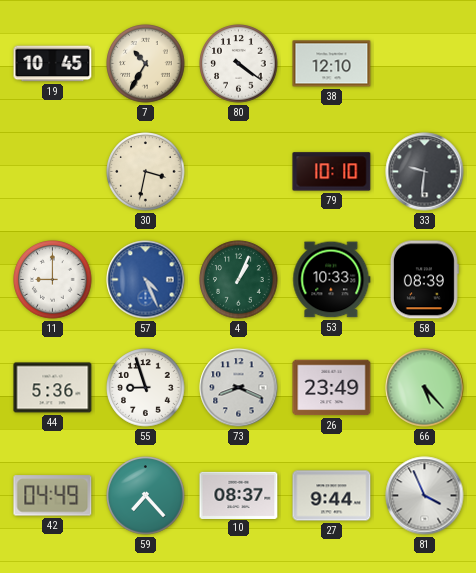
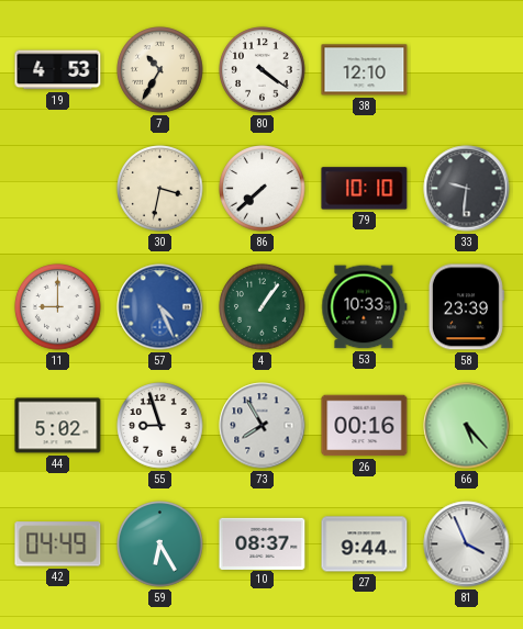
19: 10:45 -> 4:53
86: none -> 7:38
4: 1:04 -> 1:06
58: 08:39 -> 23:39
44: 5:36 -> 5:02
73: 8:19 -> 7:55
26: 23:49 -> 00:16
59: 7:23 -> 6:25
